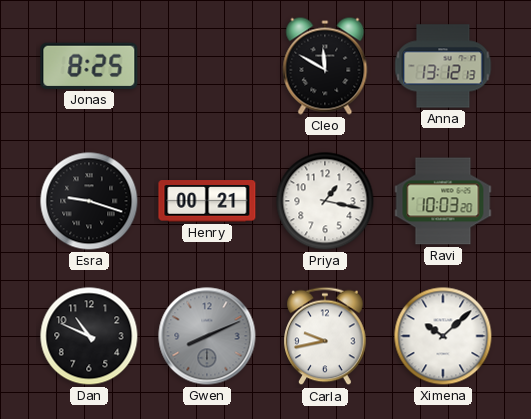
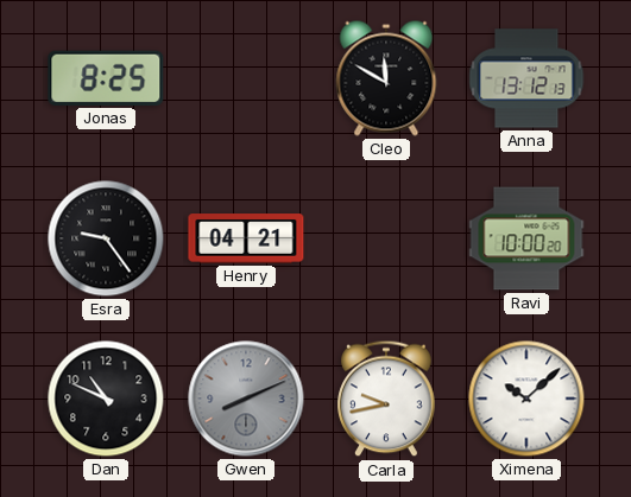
Esra: 9:18 -> 9:24
Henry: 00:21 -> 04:21
Priya: 1:17 -> none
Ravi: 10:03 -> 10:00
